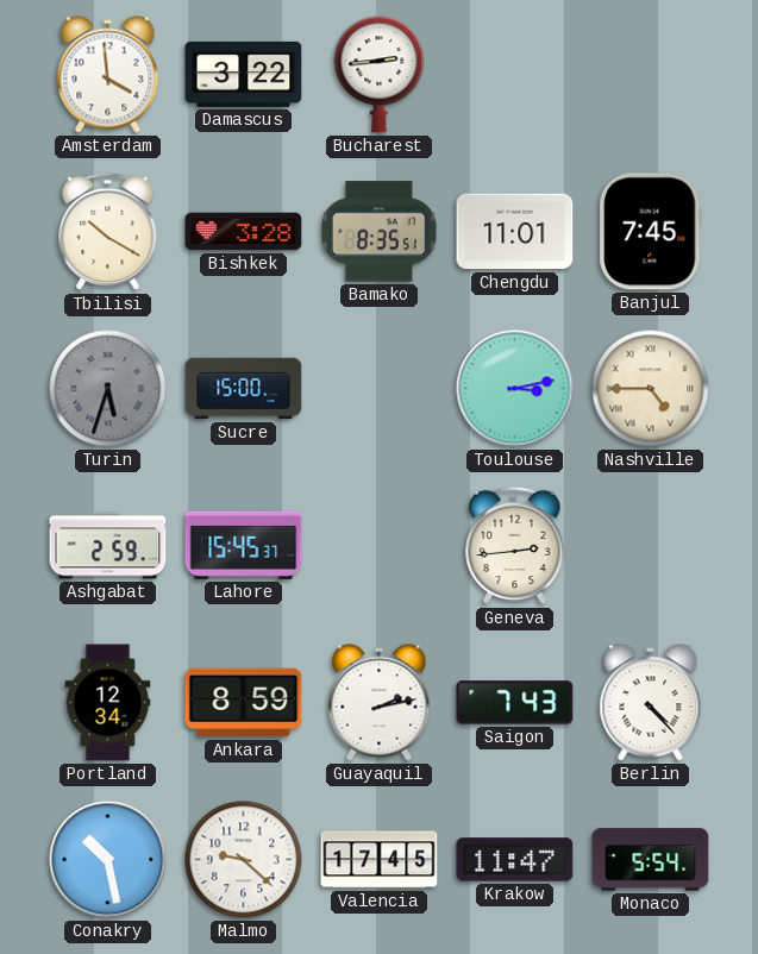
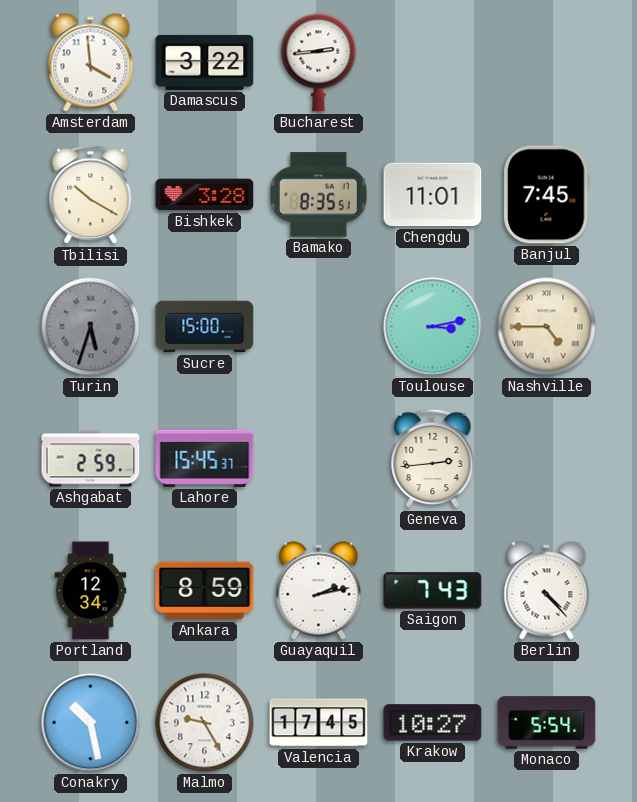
Malmo: 9:22 -> 9:25
Krakow: 11:47 -> 10:27
